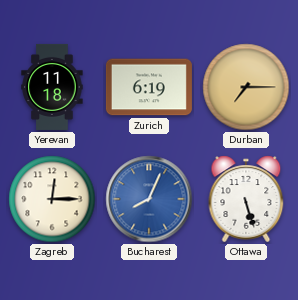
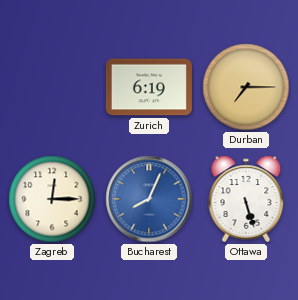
Yerevan: 11:18 -> none
